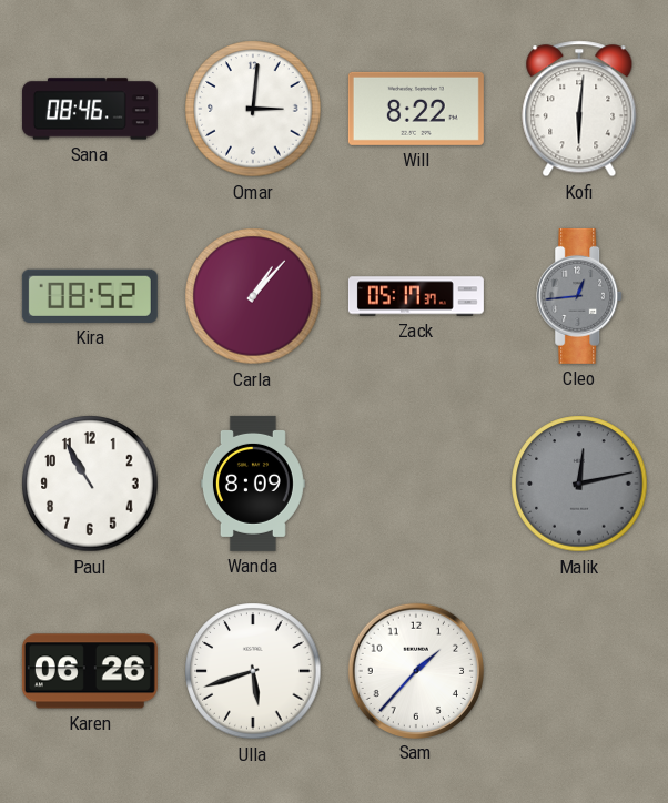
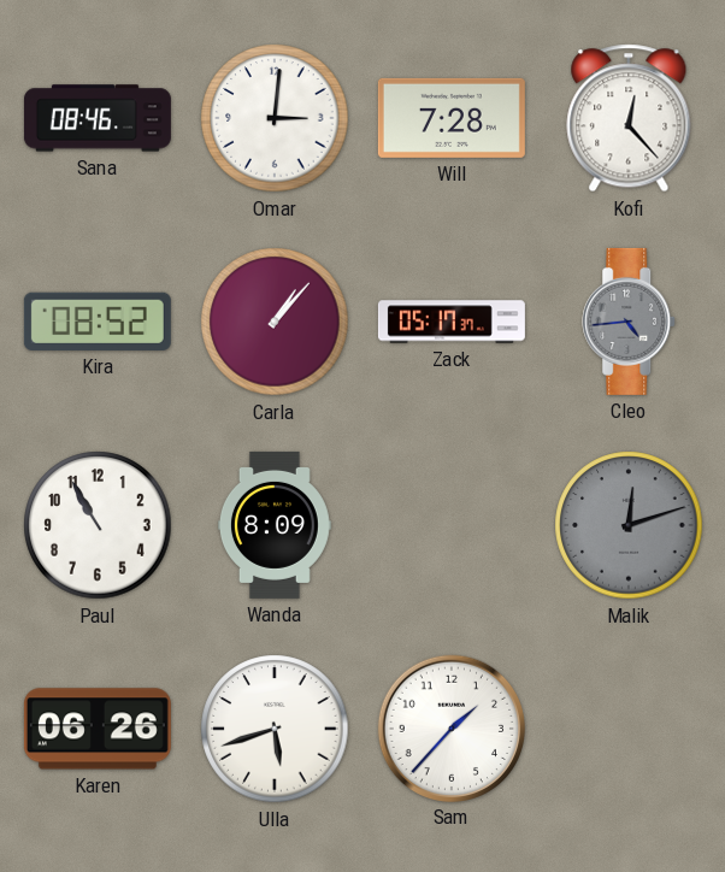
Will: 8:22 -> 7:28
Kofi: 6:01 -> 12:23
Cleo: 12:44 -> 4:44
Malik: 12:13 -> 12:12
